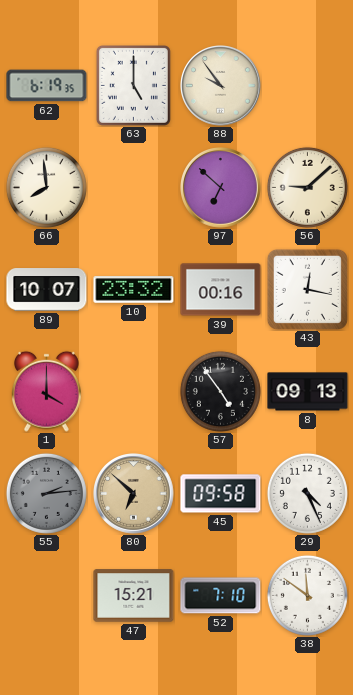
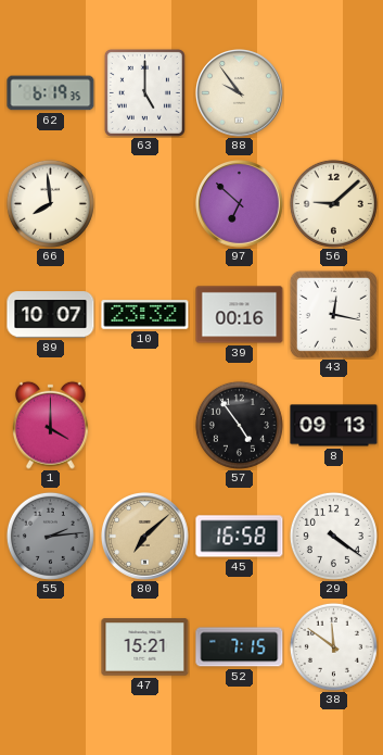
80: 6:52 -> 7:08
45: 09:58 -> 16:58
29: 4:26 -> 4:21
52: 7:10 -> 7:15
